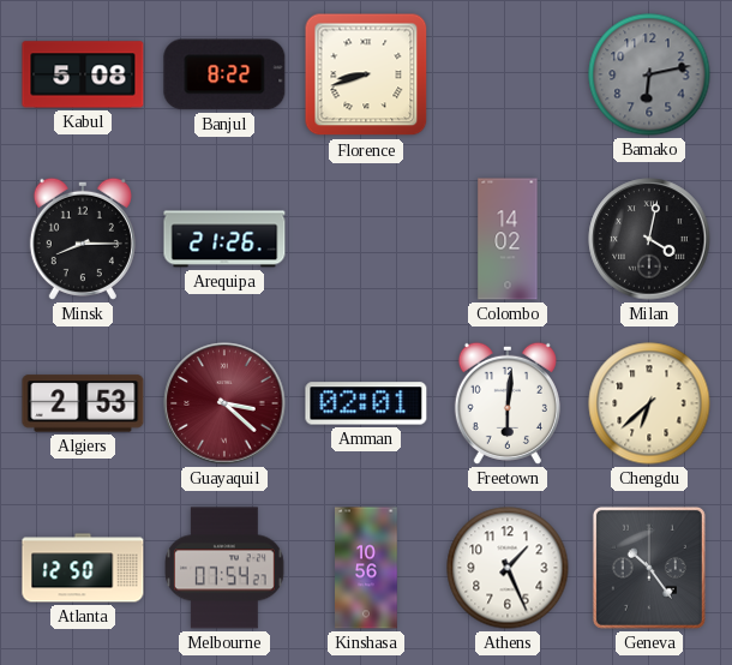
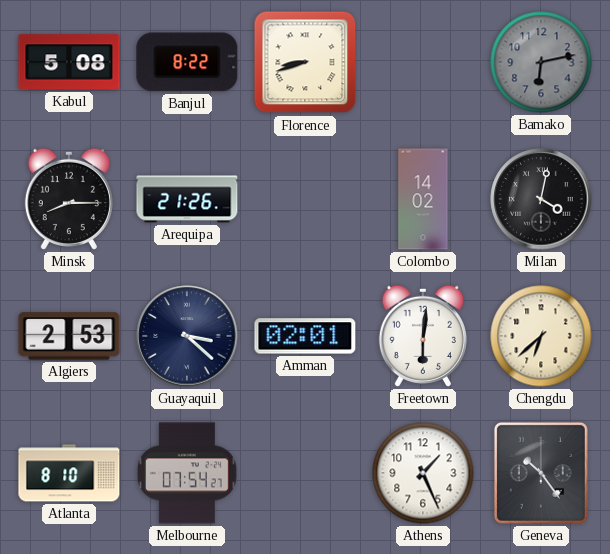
Guayaquil dial: burgundy -> navy
Atlanta: 12:50 -> 8:10
Kinshasa: 10:56 -> none
